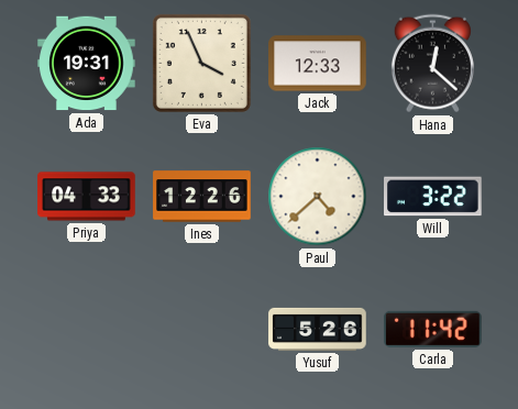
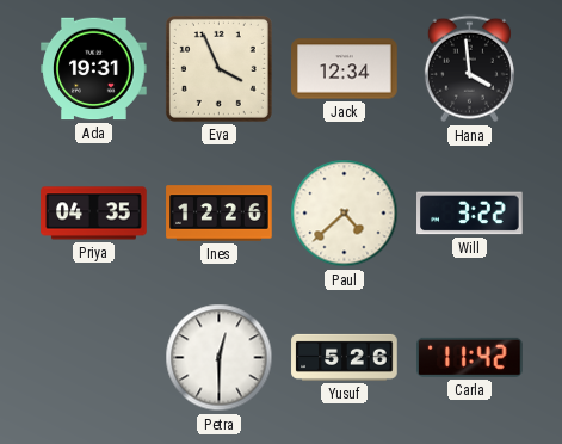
Jack: 12:33 -> 12:34
Hana: 12:22 -> 3:59
Priya: 04:33 -> 04:35
Petra: none -> 12:30
